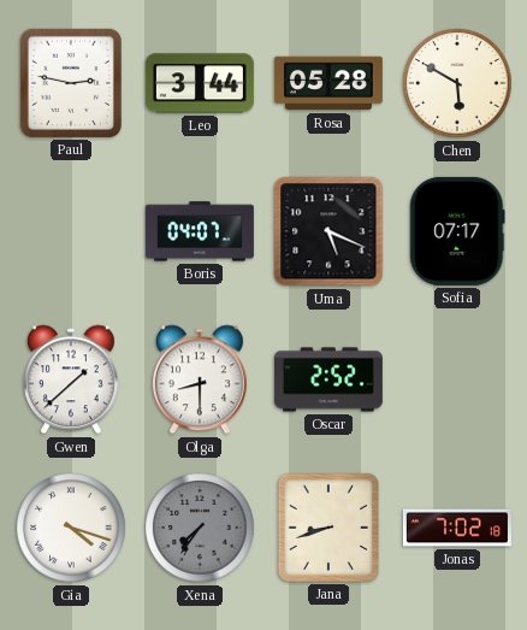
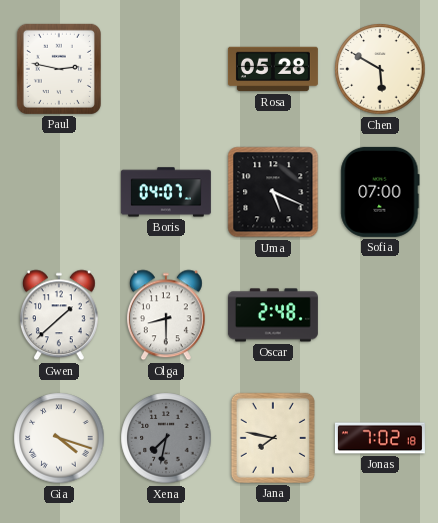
Leo: 3:44 -> none
Sofia: 07:17 -> 07:00
Oscar: 2:52 -> 2:48
Xena: 7:36 -> 7:32
Jana: 8:42 -> 7:47
